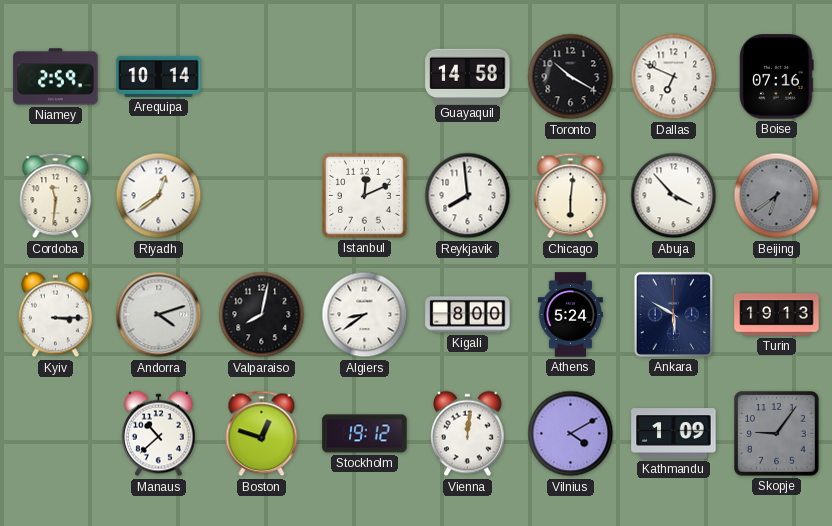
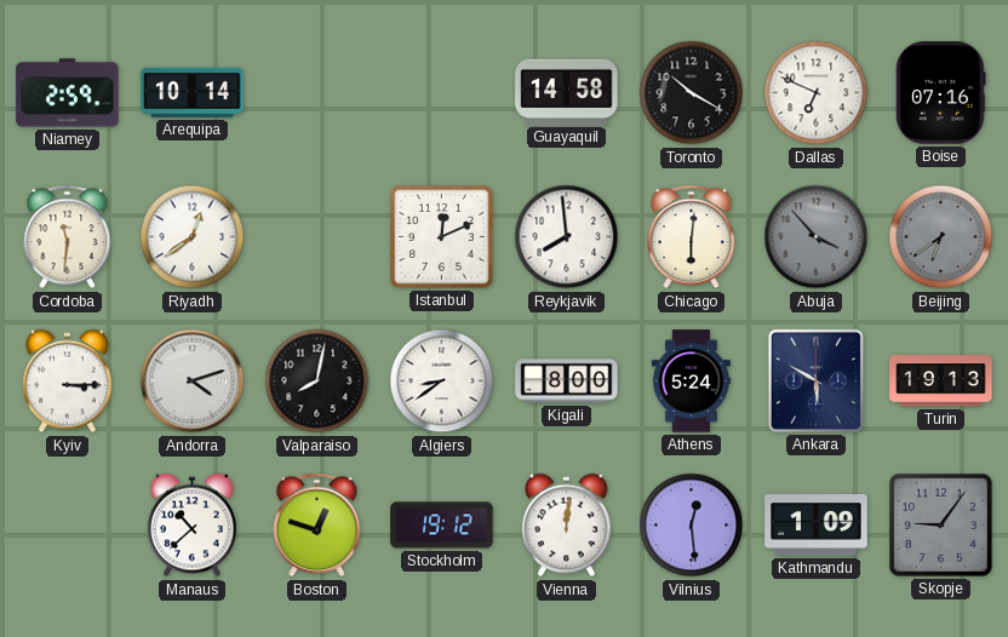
Abuja dial: white -> grey
Vilnius: 4:10 -> 12:29
